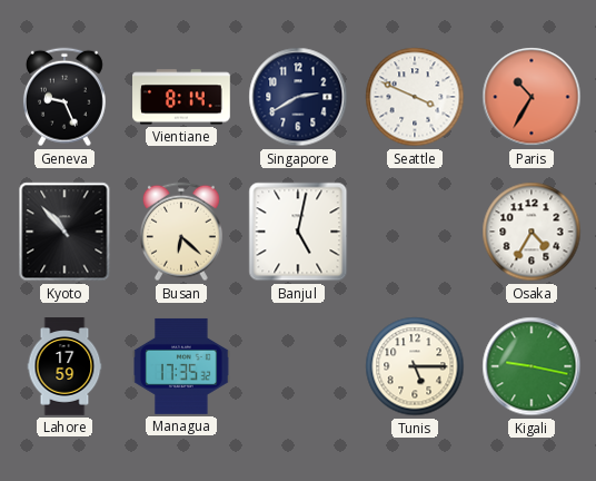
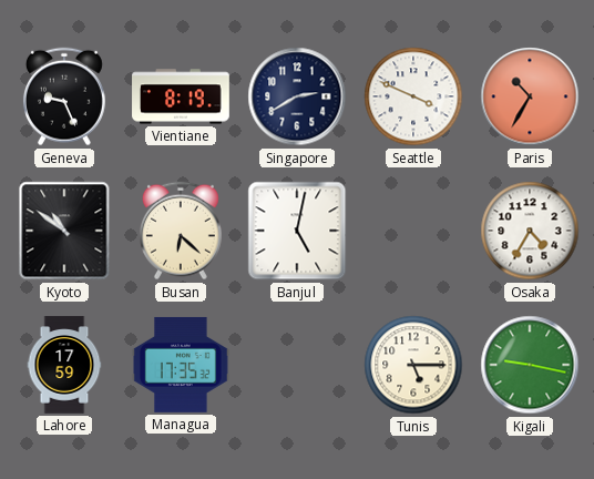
Vientiane: 8:14 -> 8:19
Kyoto: 10:53 -> 10:51
